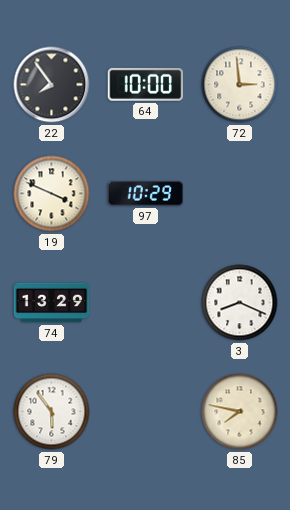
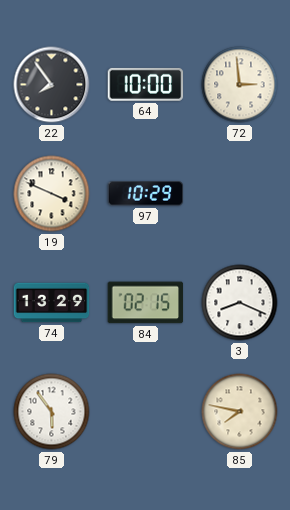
84: none -> 02:15
